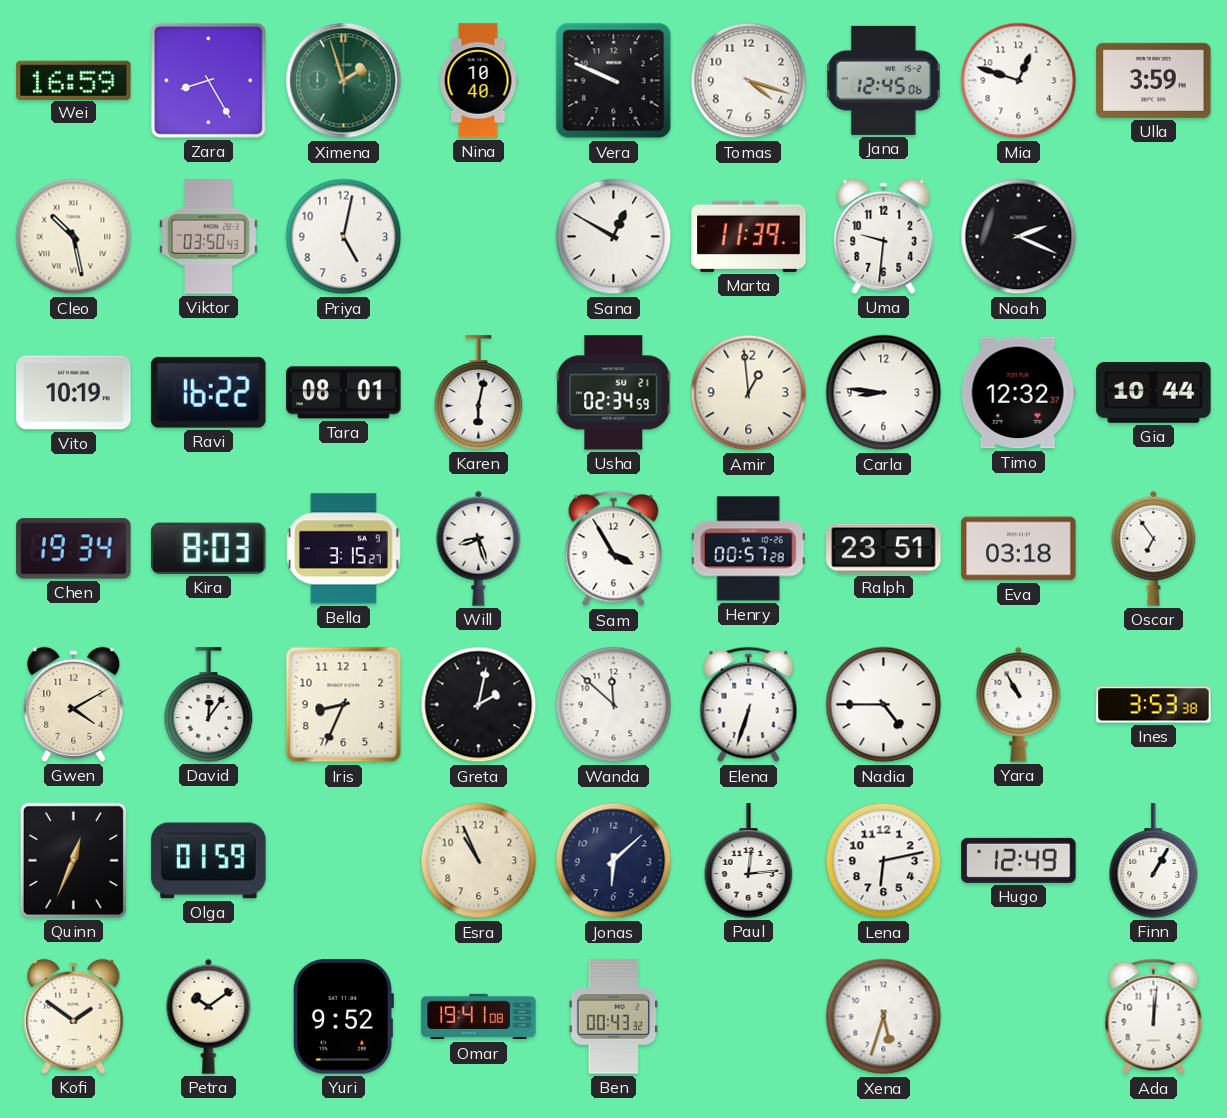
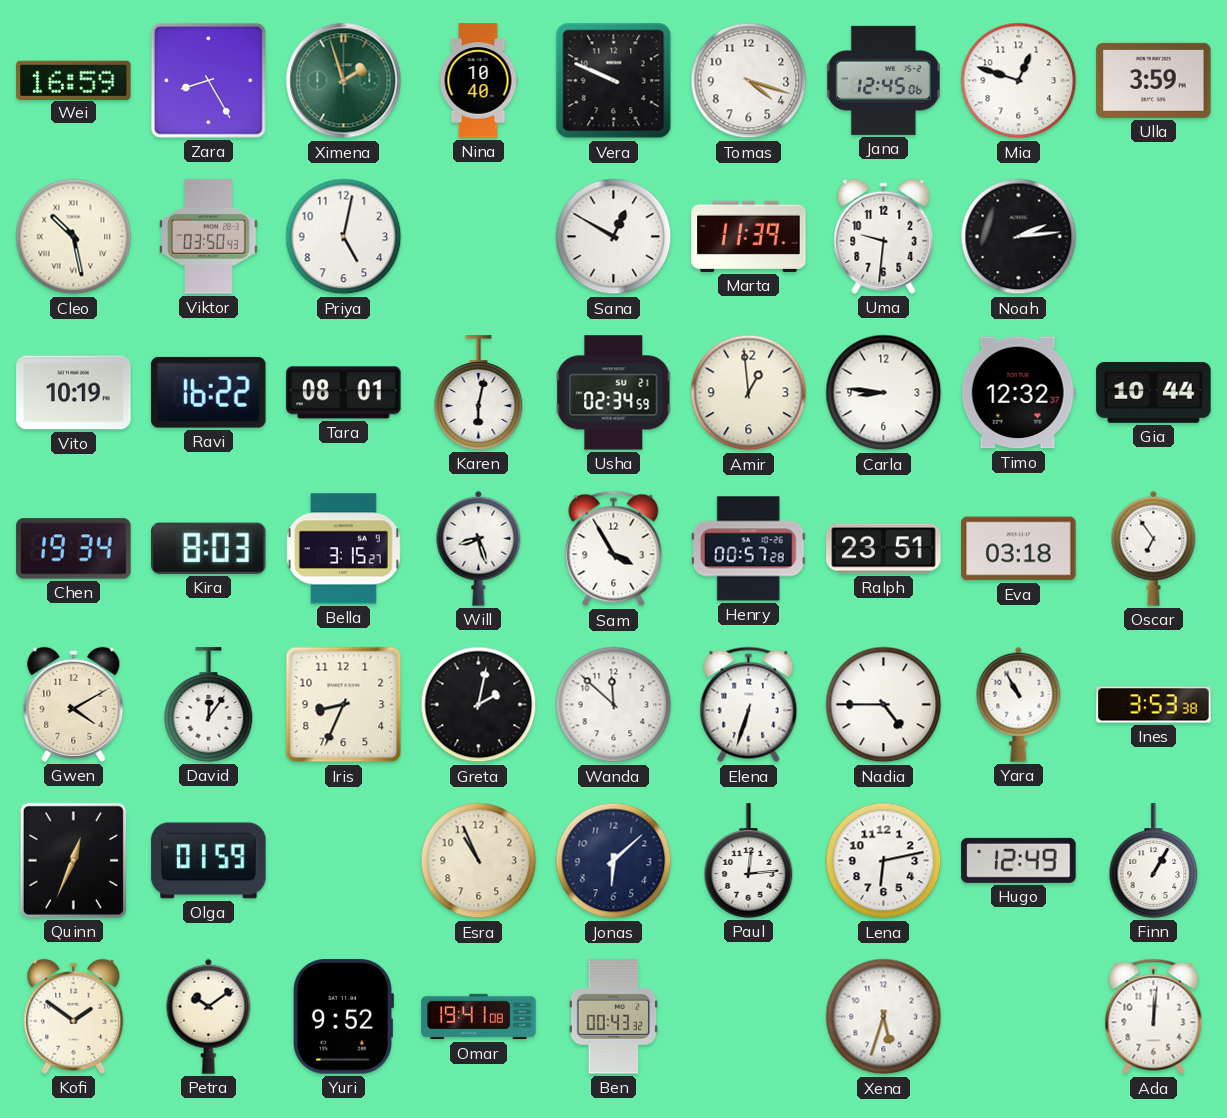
Noah: 2:19 -> 2:14
